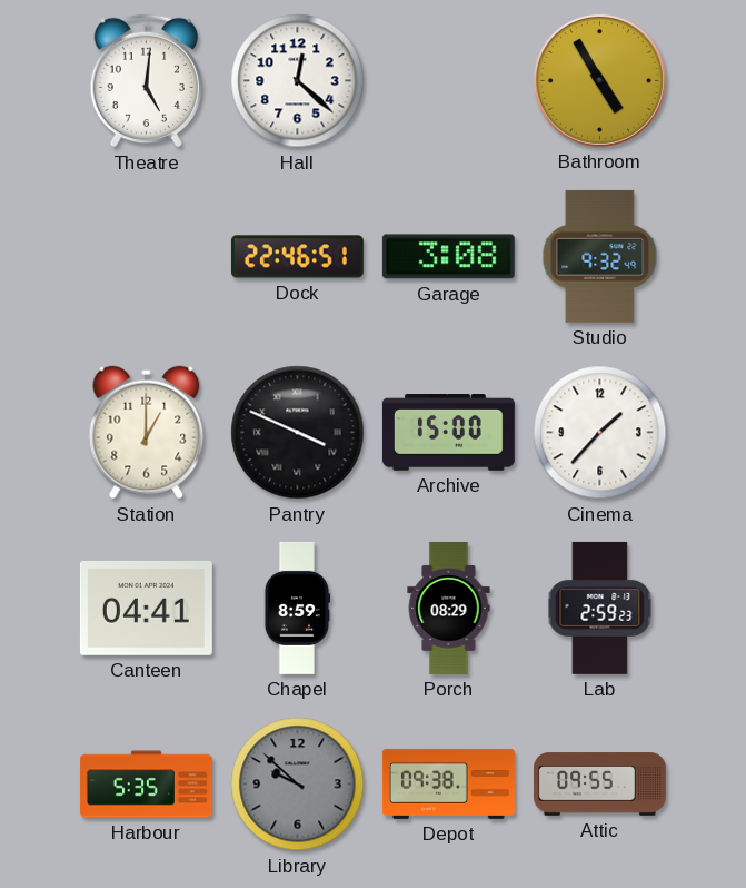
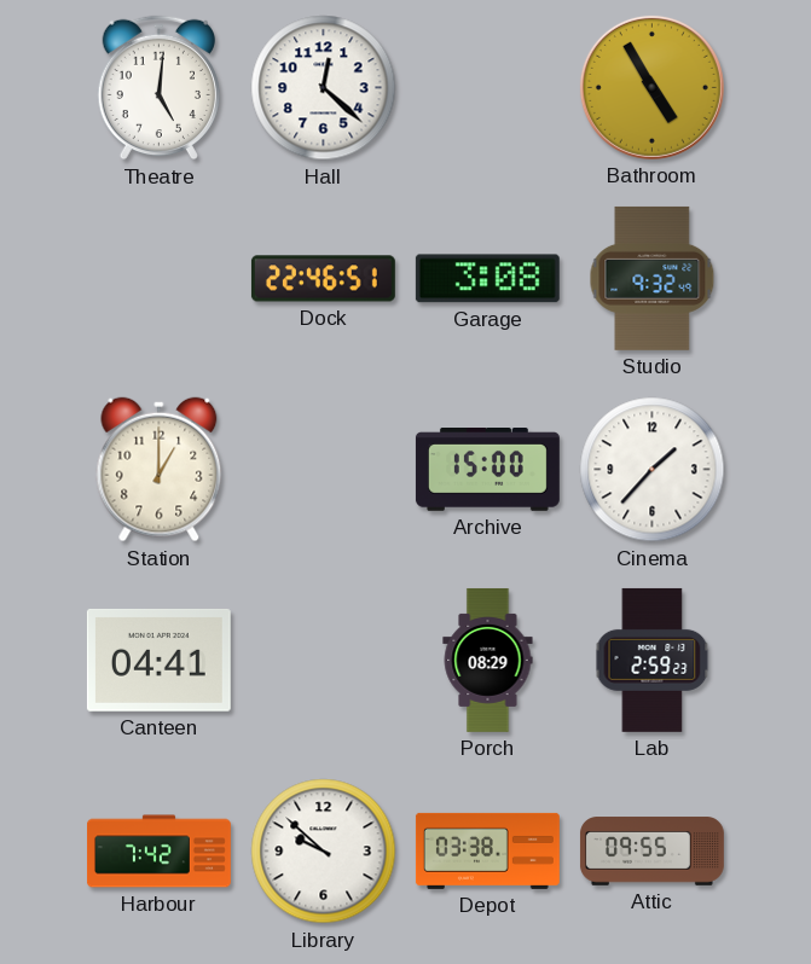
Pantry: 3:49 -> none
Chapel: 8:59 -> none
Harbour: 5:35 -> 7:42
Library dial: grey -> white
Depot: 09:38 -> 03:38
